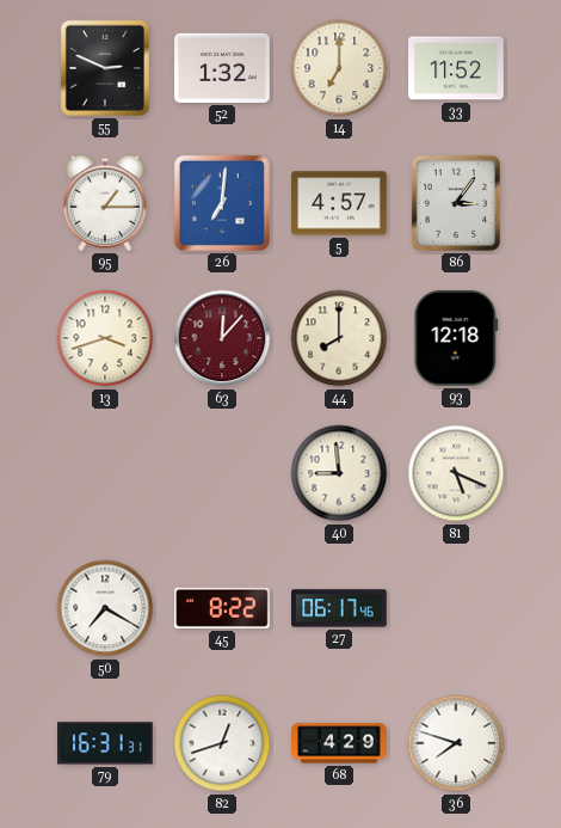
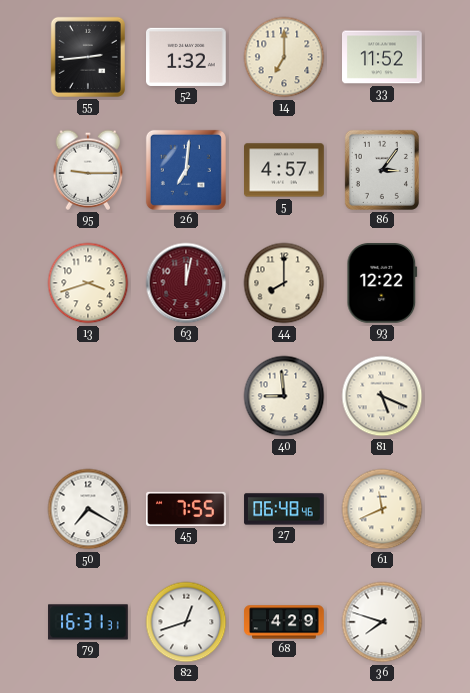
55: 2:49 -> 2:44
95: 1:15 -> 9:15
63: 12:07 -> 12:02
93: 12:18 -> 12:22
45: 8:22 -> 7:55
27: 06:17 -> 06:48
61: none -> 11:41
